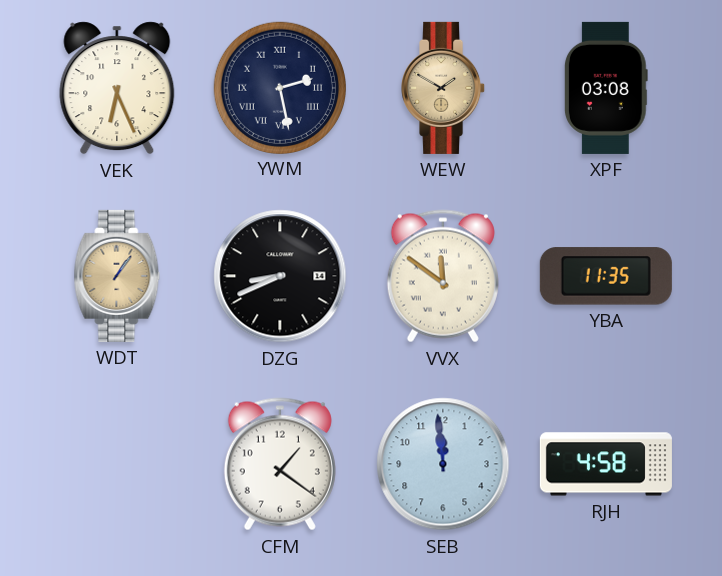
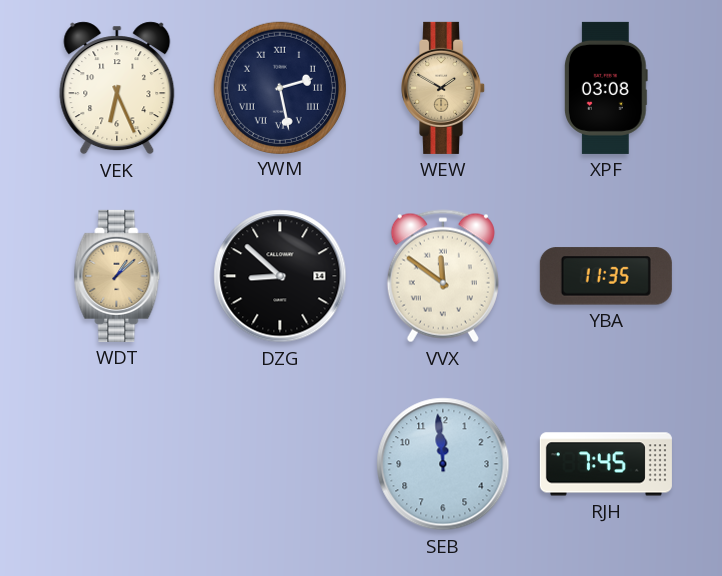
WDT: 1:06 -> 1:08
DZG: 8:41 -> 8:52
CFM: 1:21 -> none
RJH: 4:58 -> 7:45
